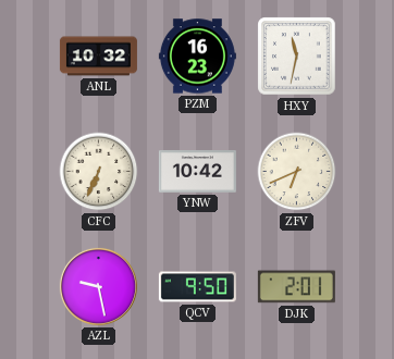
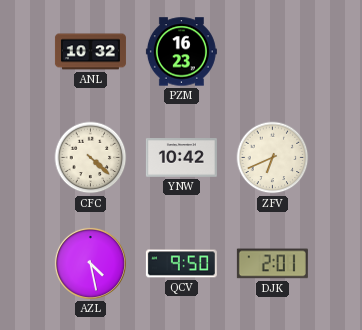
HXY: 11:32 -> none
CFC: 6:34 -> 4:22
AZL: 9:28 -> 4:28
